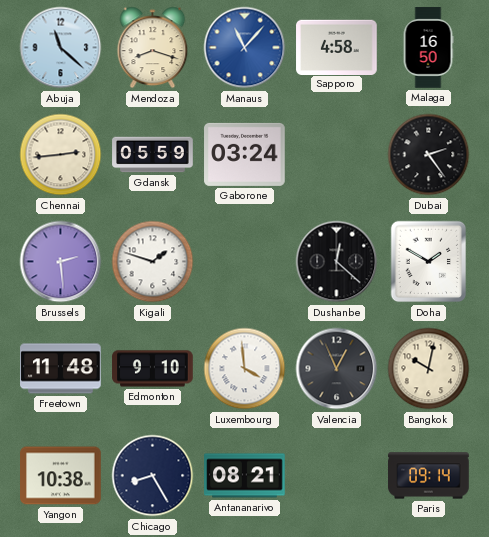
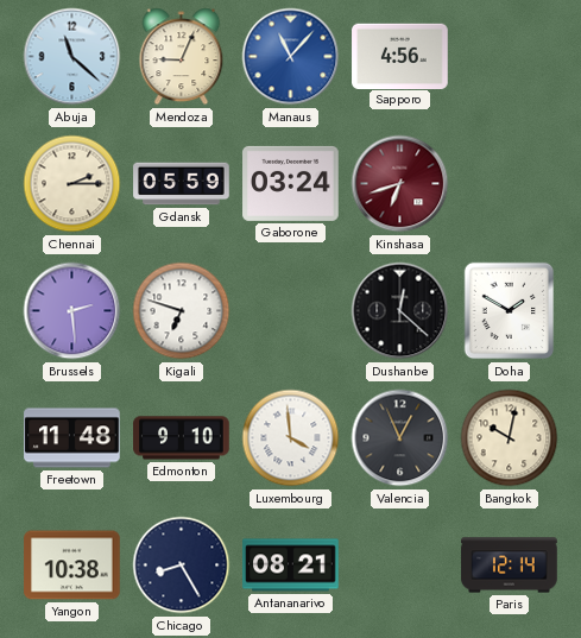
Mendoza: 8:18 -> 9:04
Sapporo: 4:58 -> 4:56
Malaga: 16:50 -> none
Chennai: 2:44 -> 2:15
Kinshasa: none -> 6:42
Dubai: 2:24 -> none
Kigali: 1:48 -> 6:48
Paris: 09:14 -> 12:14
